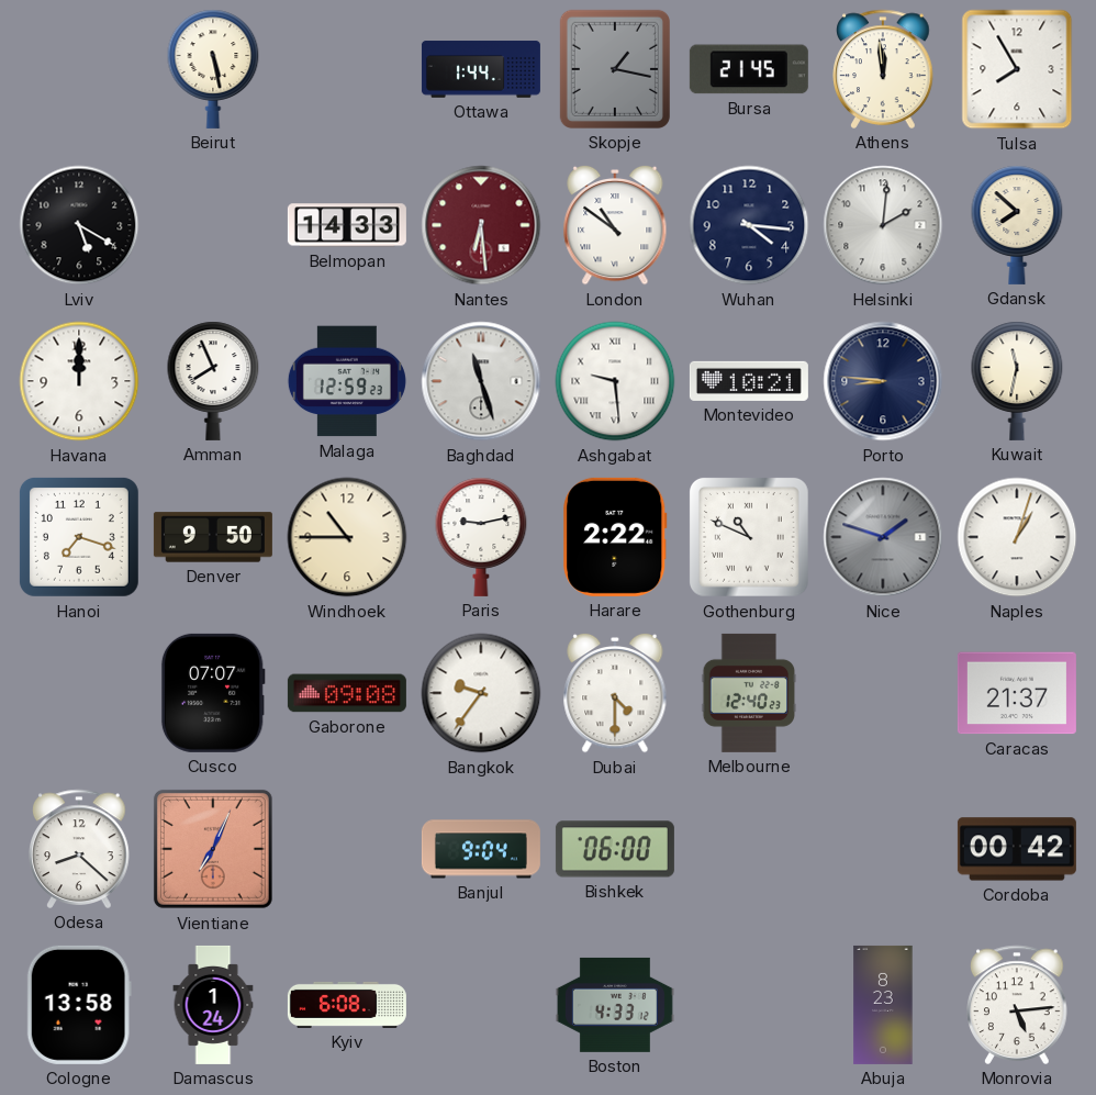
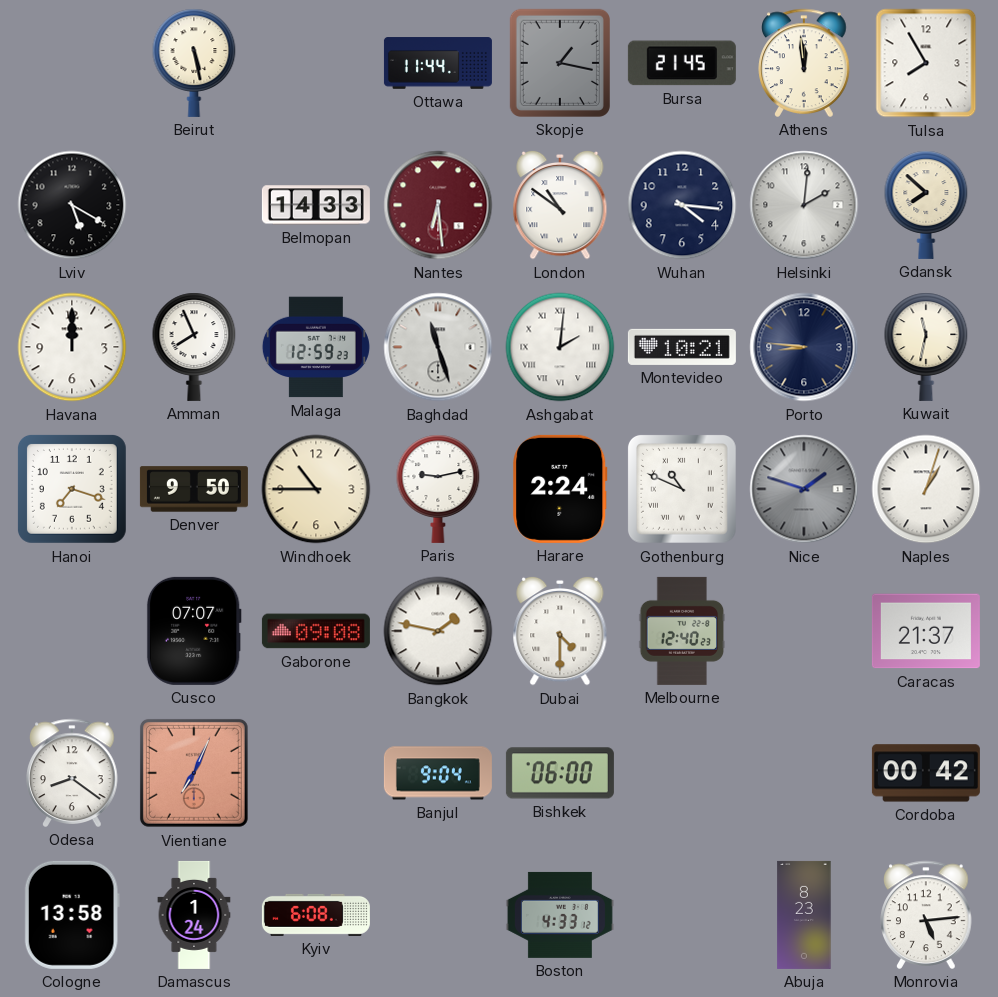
Ottawa: 1:44 -> 11:44
Ashgabat: 9:29 -> 2:01
Harare: 2:22 -> 2:24
Bangkok: 9:36 -> 1:47
Odesa: 8:22 -> 8:21
